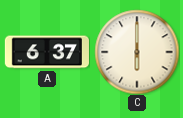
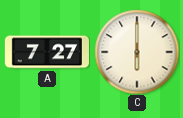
A: 6:37 -> 7:27
